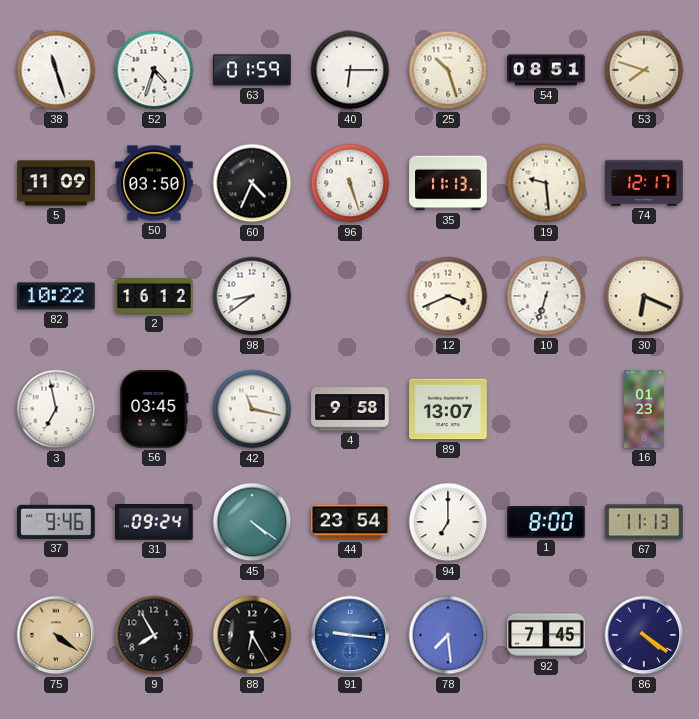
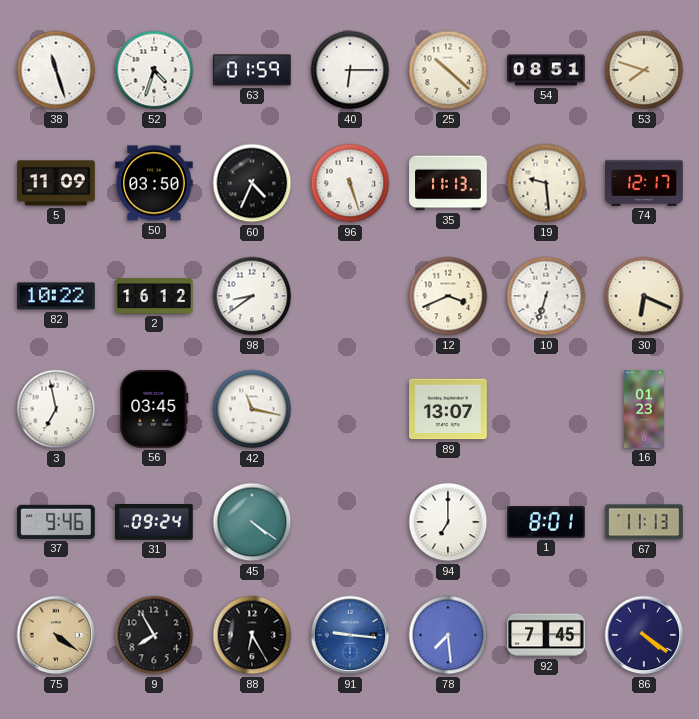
25: 10:27 -> 10:22
4: 9:58 -> none
44: 23:54 -> none
1: 8:00 -> 8:01
